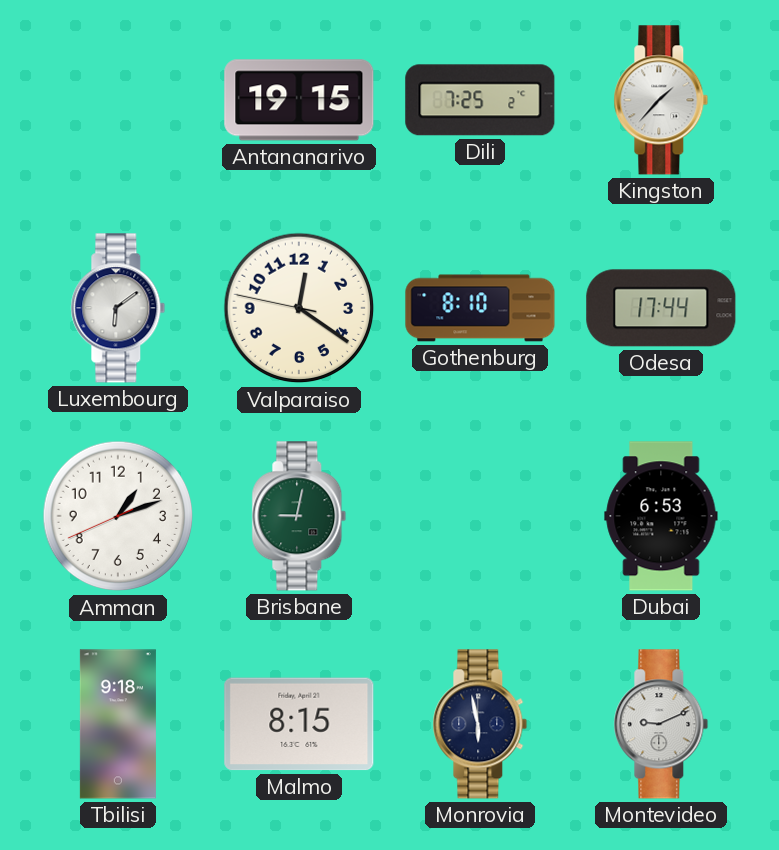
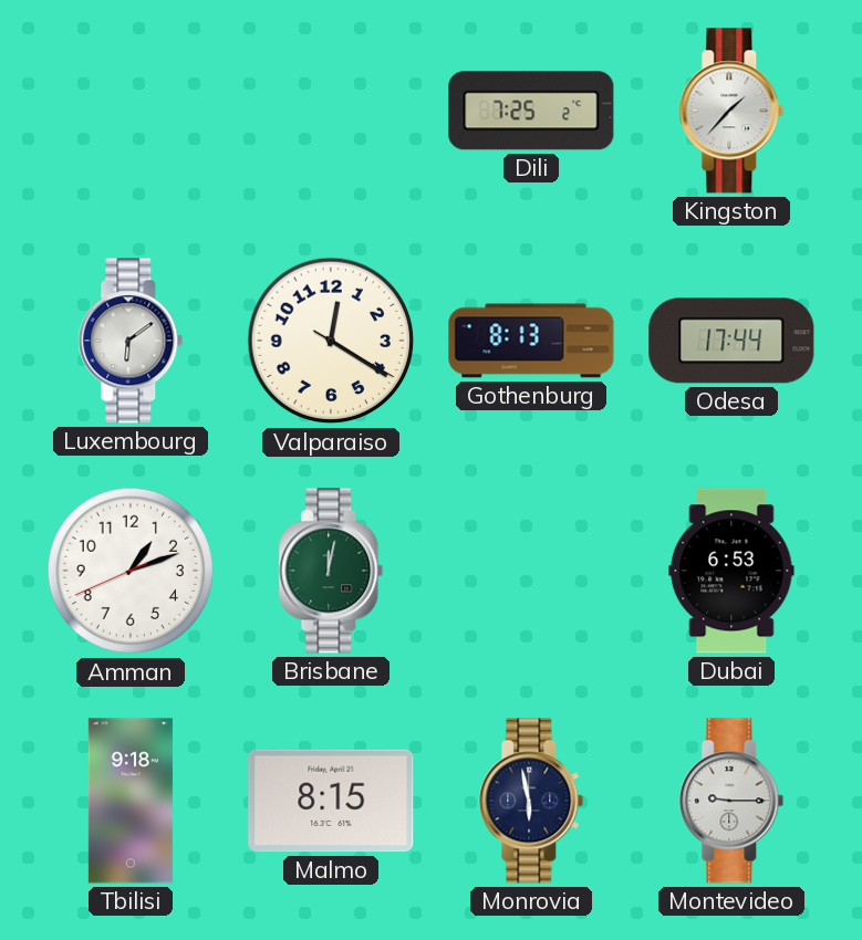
Antananarivo: 19:15 -> none
Valparaiso: 12:20:47 -> 12:20:20
Gothenburg: 8:10 -> 8:13
Brisbane: 9:02 -> 12:02
Montevideo: 9:11 -> 9:15
